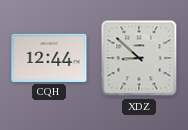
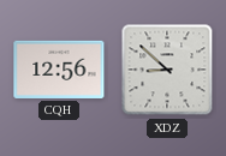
CQH: 12:44 -> 12:56
